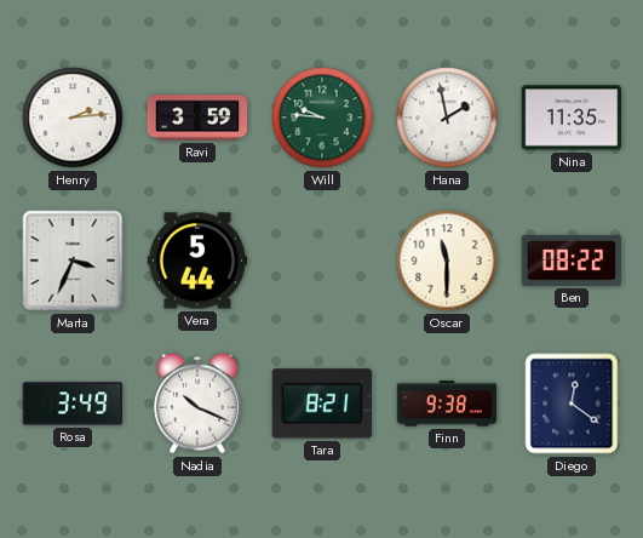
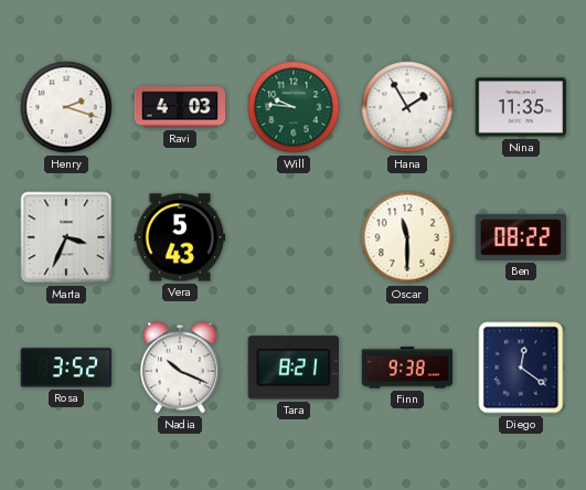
Henry: 2:14 -> 2:18
Ravi: 3:59 -> 4:03
Hana: 1:58 -> 1:55
Vera: 5:44 -> 5:43
Rosa: 3:49 -> 3:52
